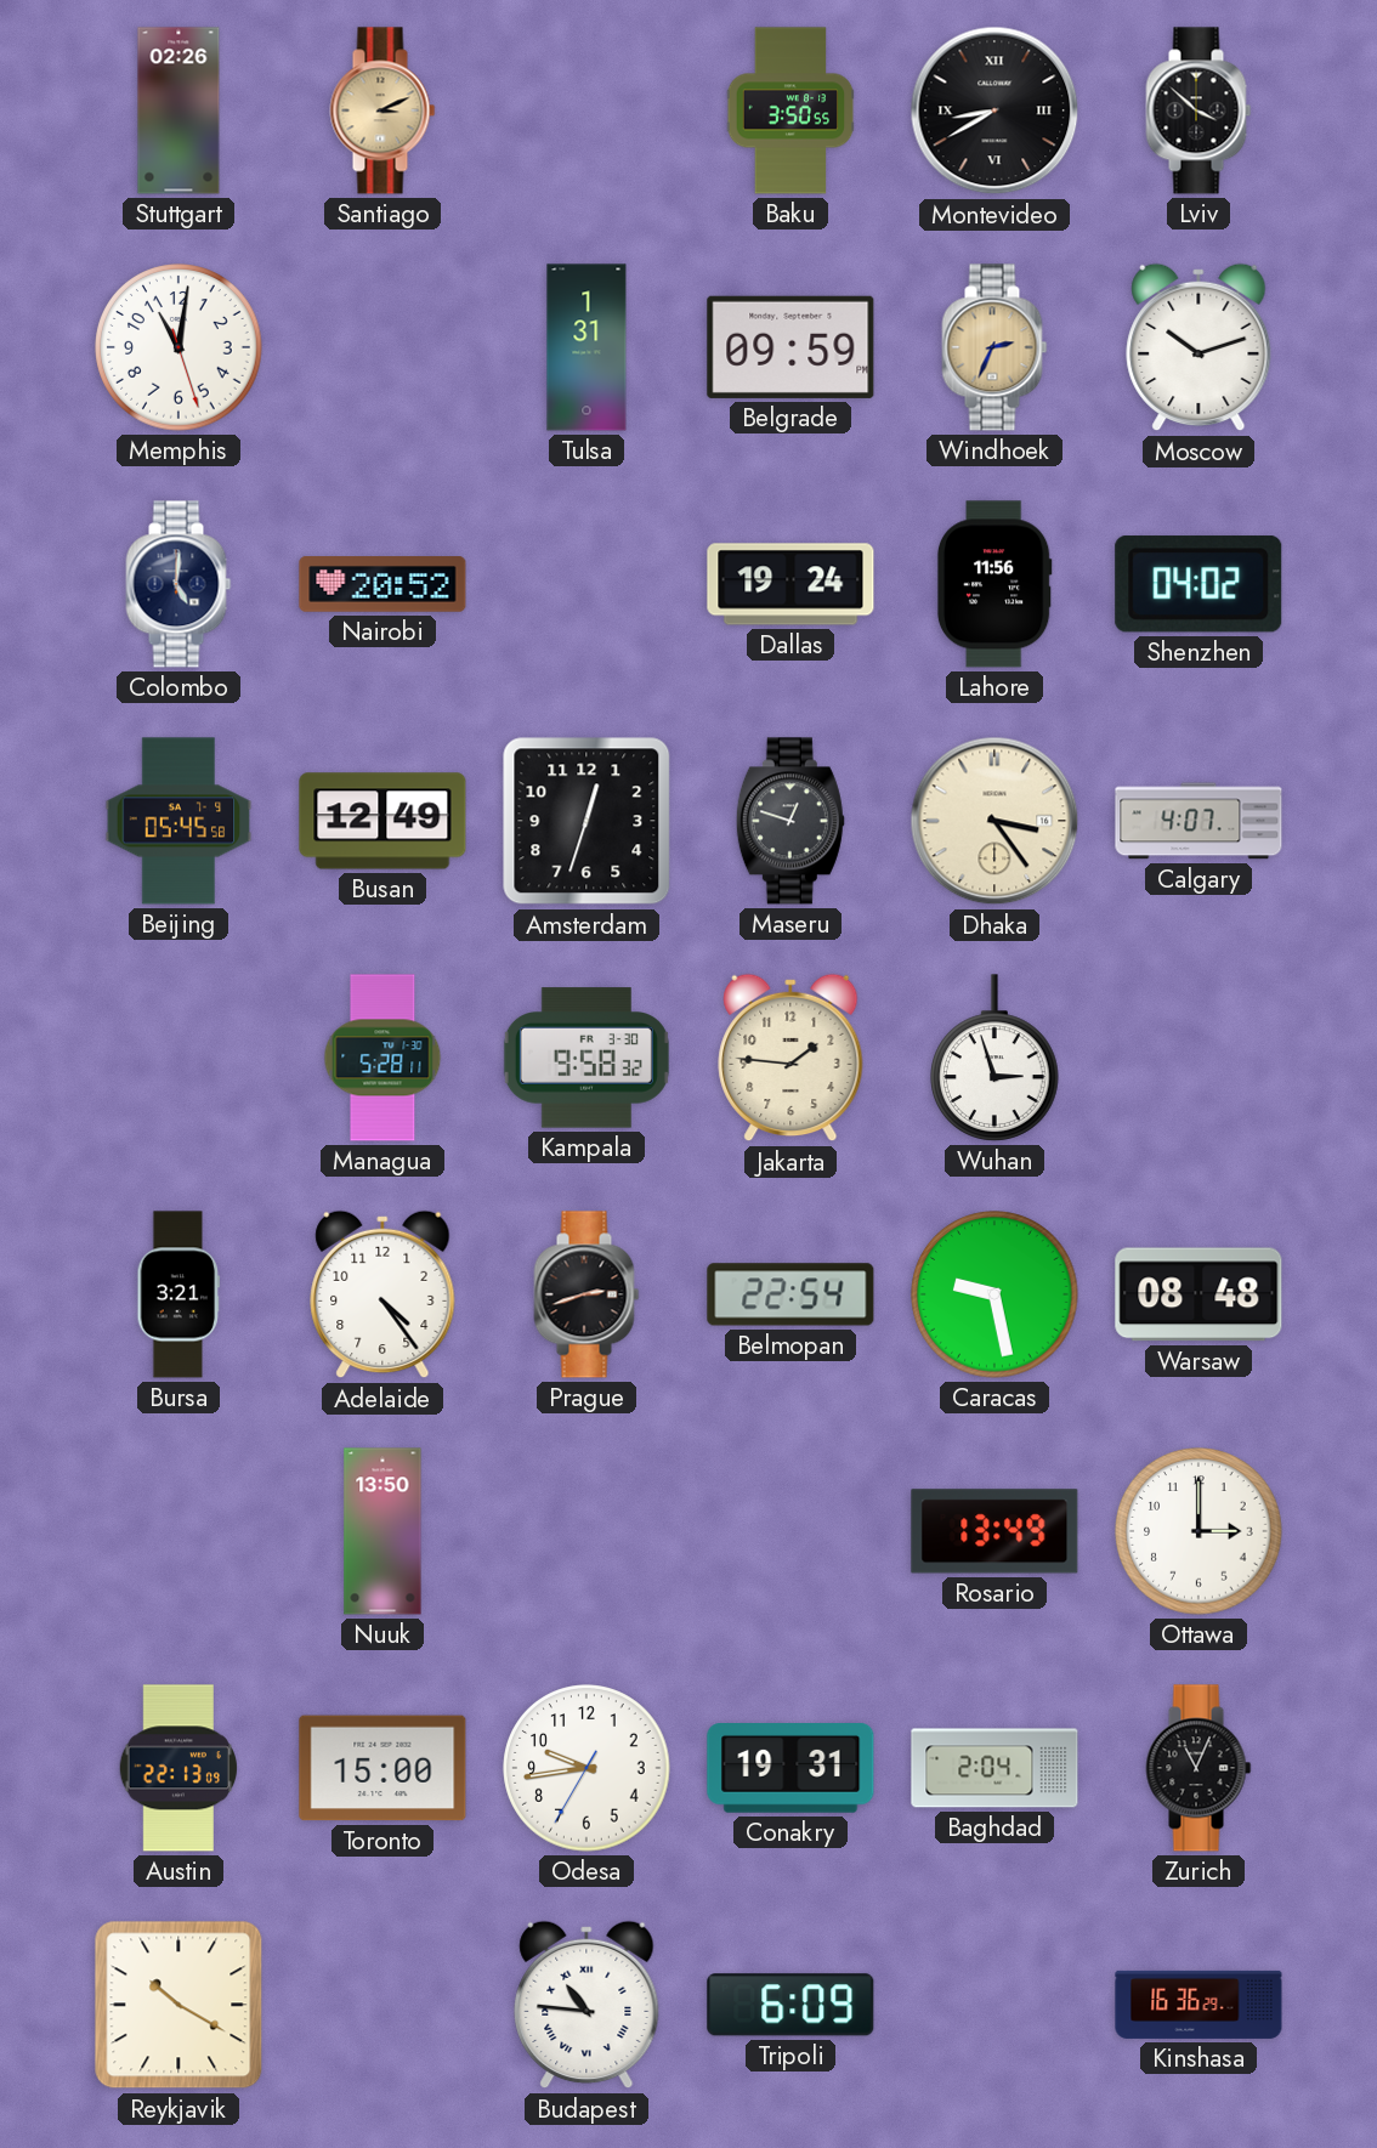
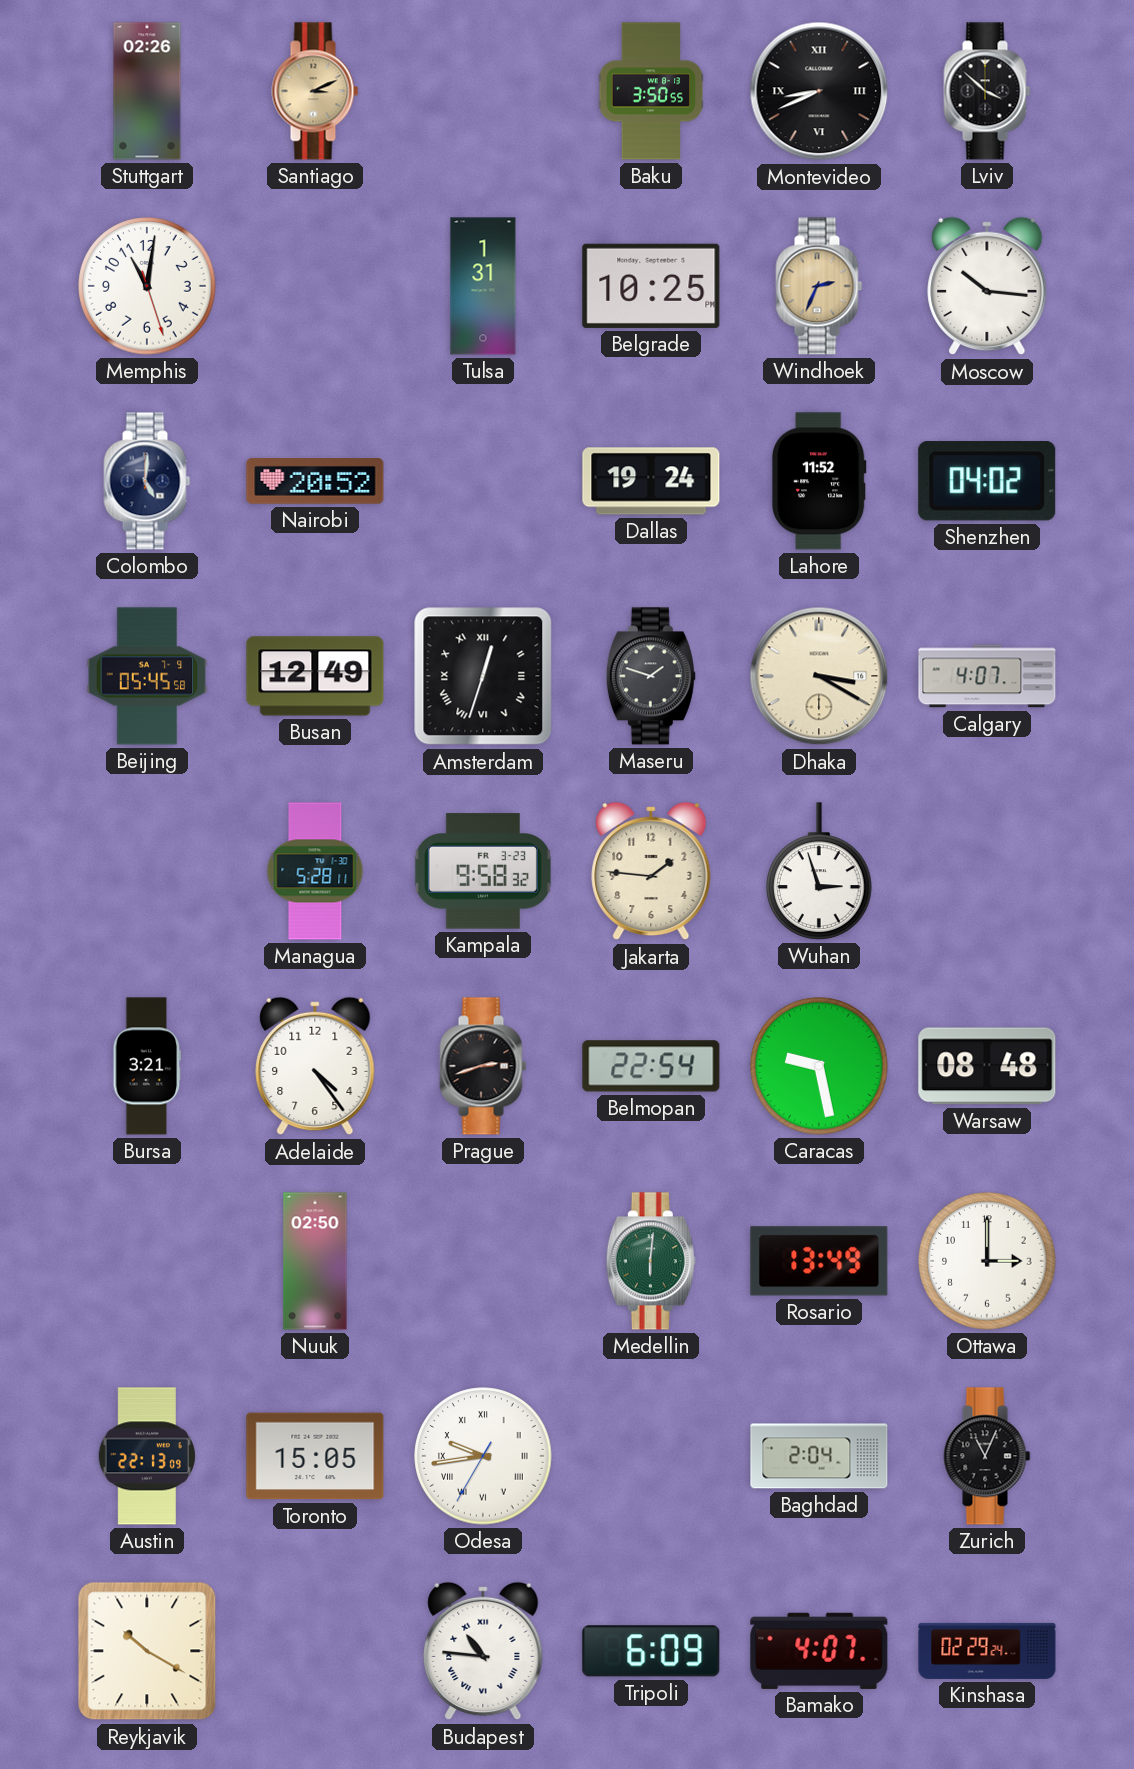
Montevideo: 8:40 -> 8:41
Belgrade: 09:59 -> 10:25
Moscow: 10:12 -> 10:16
Lahore: 11:56 -> 11:52
Amsterdam numerals: Arabic -> Roman
Maseru: 12:48 -> 1:48
Dhaka: 3:24 -> 3:20
Kampala date: FR 3-30 -> FR 3-23
Nuuk: 13:50 -> 02:50
Medellin: none -> 6:01
Toronto: 15:00 -> 15:05
Odesa numerals: Arabic -> Roman
Conakry: 19:31 -> none
Bamako: none -> 4:07
Kinshasa: 16:36 -> 02:29
